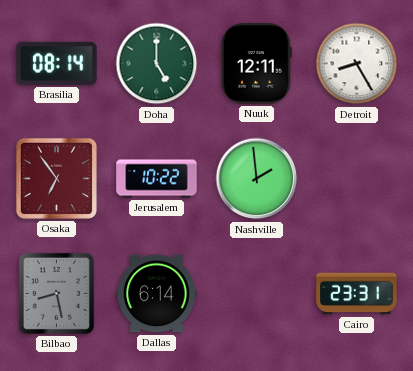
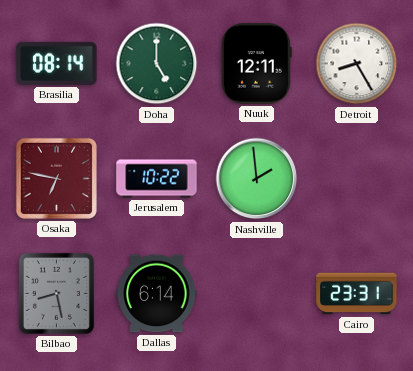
Osaka: 6:54 -> 6:47
